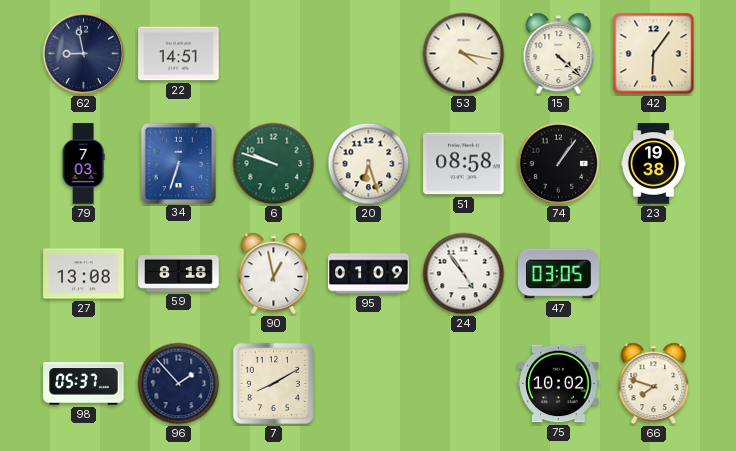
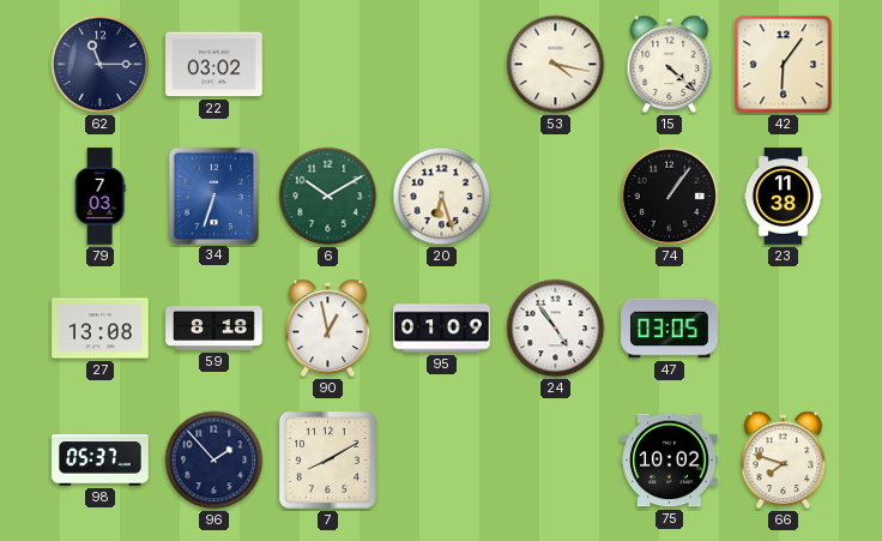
62: 8:58 -> 11:15
22: 14:51 -> 03:02
6: 9:48 -> 10:10
51: 08:58 -> none
23: 19:38 -> 11:38
